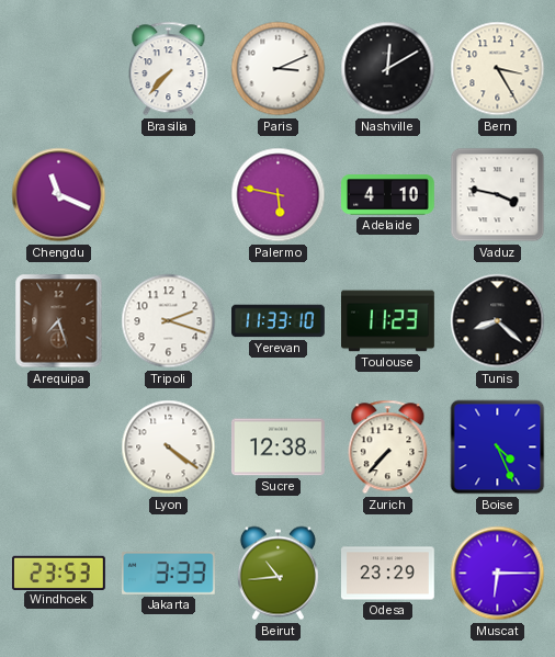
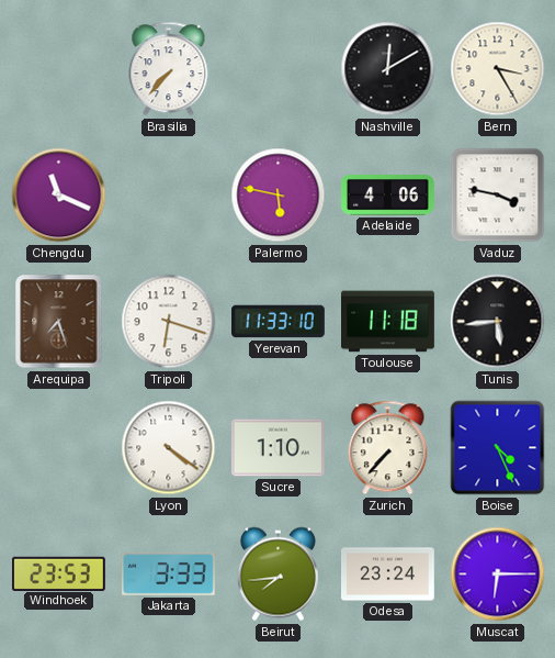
Paris: 3:11 -> none
Adelaide: 4:10 -> 4:06
Tripoli: 2:18 -> 6:18
Toulouse: 11:23 -> 11:18
Tunis: 8:22 -> 5:44
Sucre: 12:38 -> 1:10
Beirut: 10:44 -> 7:44
Odesa: 23:29 -> 23:24
